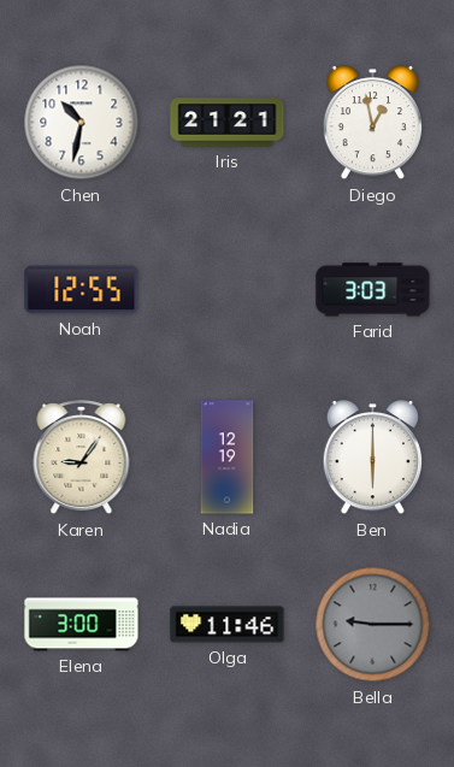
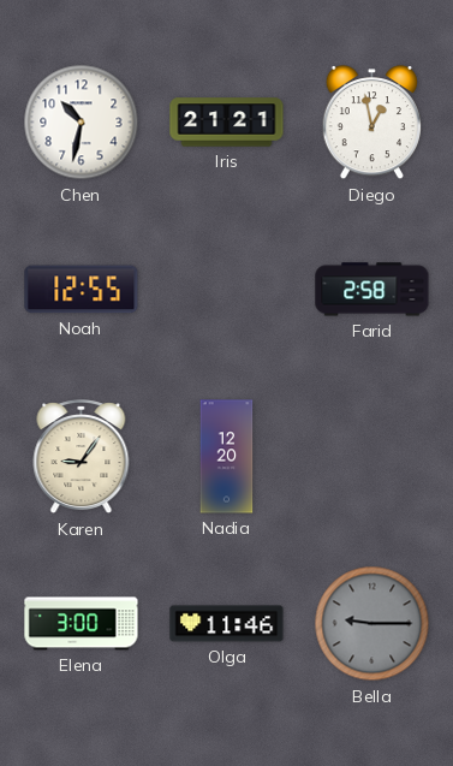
Farid: 3:03 -> 2:58
Nadia: 12:19 -> 12:20
Ben: 6:00 -> none
